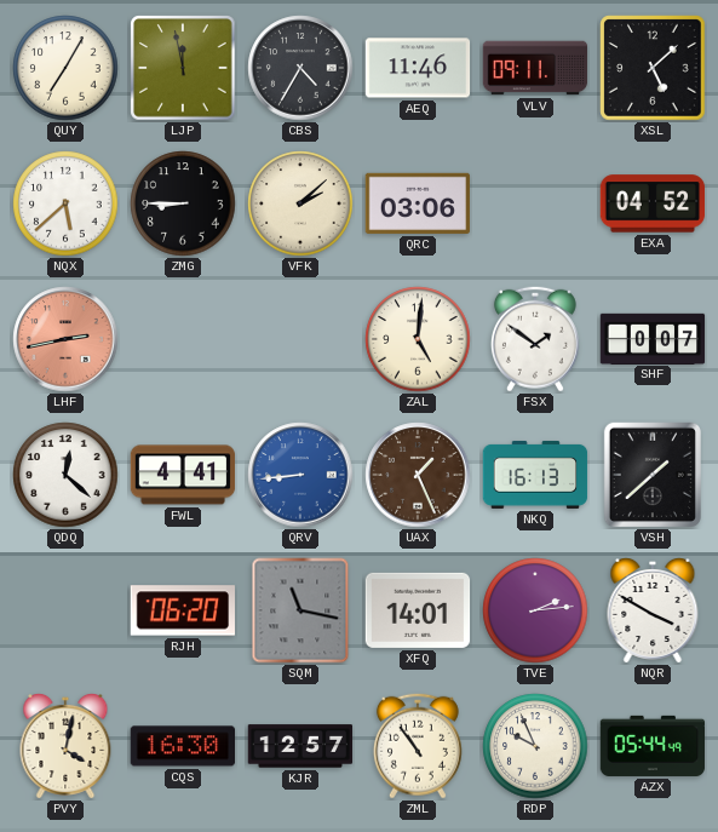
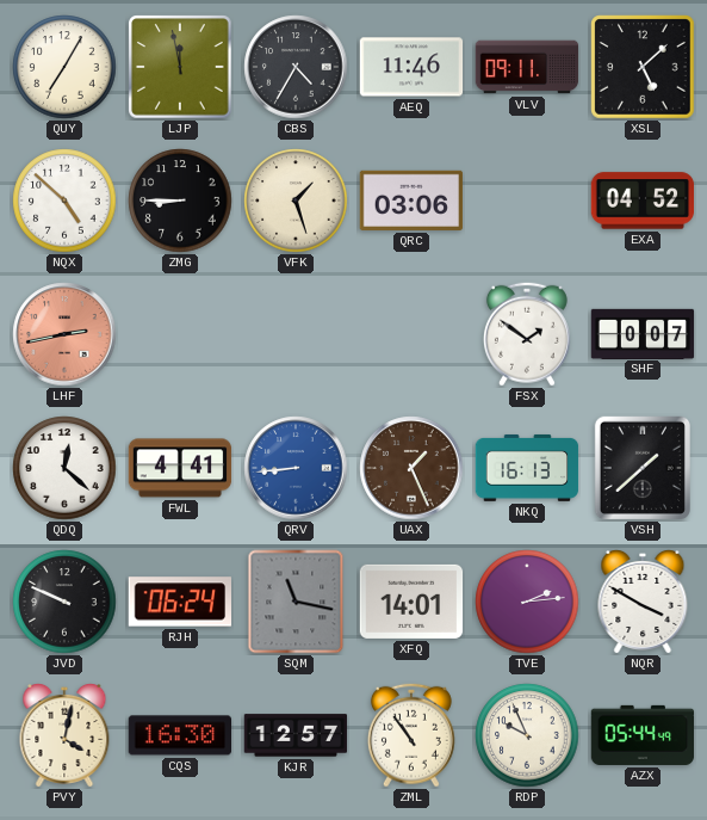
NQX: 5:38 -> 4:52
VFK: 2:08 -> 1:27
ZAL: 5:01 -> none
JVD: none -> 9:49
RJH: 06:20 -> 06:24
